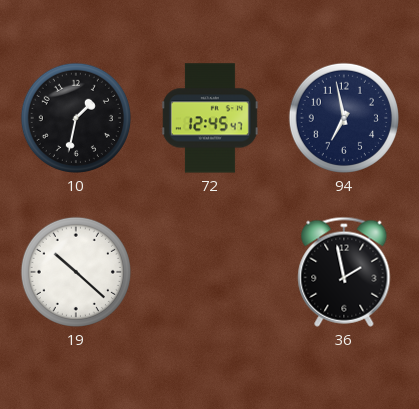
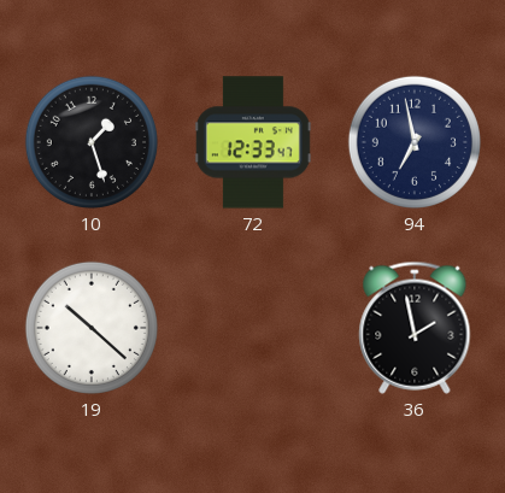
10: 1:32 -> 1:27
72: 12:45 -> 12:33
